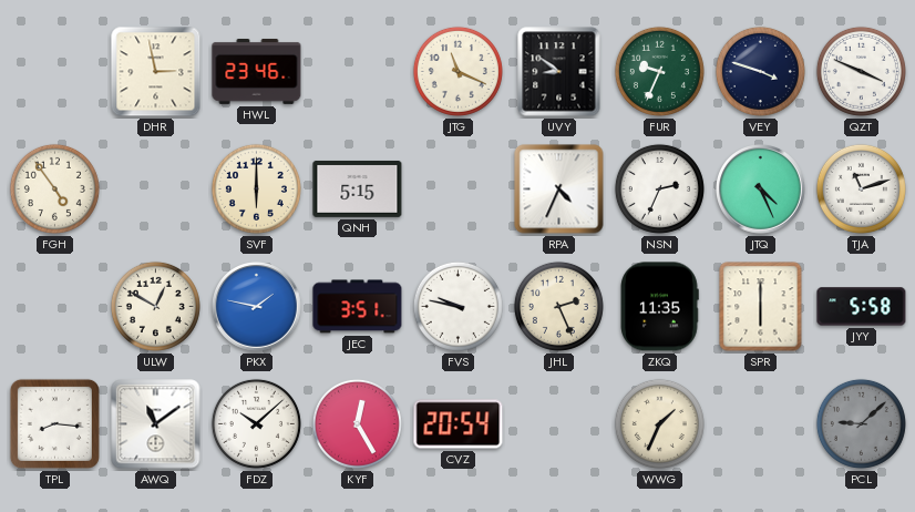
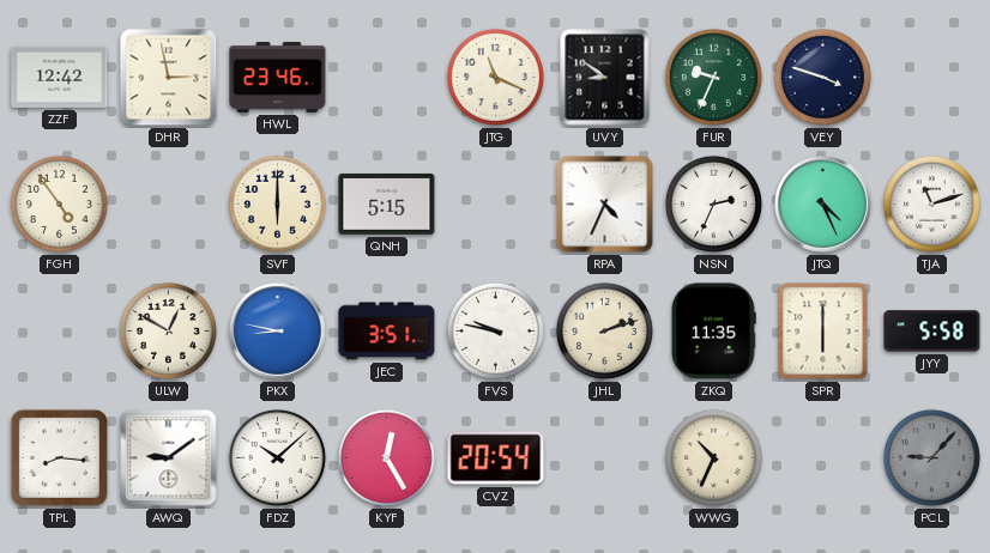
ZZF: none -> 12:42
QZT: 3:49 -> none
PKX: 1:47 -> 8:47
JHL: 2:26 -> 2:12
AWQ: 11:09 -> 9:09
WWG: 1:34 -> 10:34
PCL: 9:08 -> 9:07
